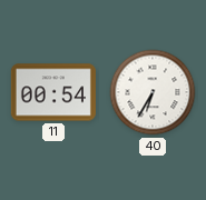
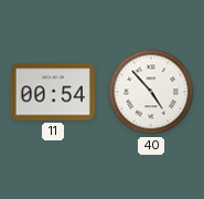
40: 6:35 -> 4:53
